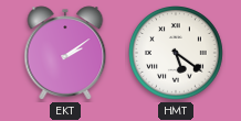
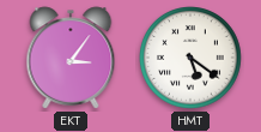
EKT: 2:09 -> 3:06
